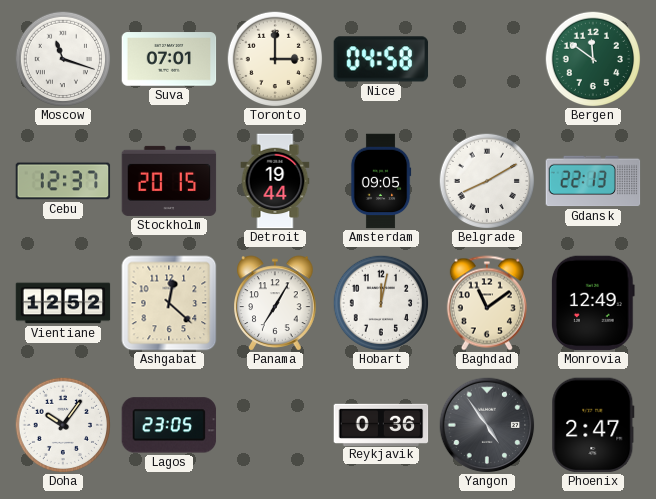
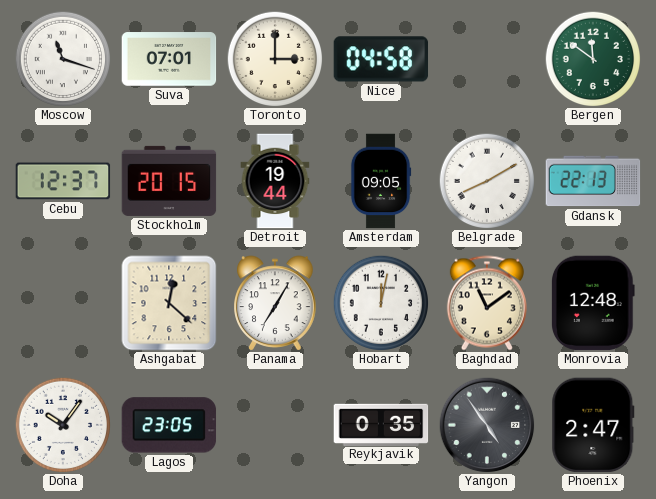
Vientiane: 12:52 -> none
Monrovia: 12:49 -> 12:48
Reykjavik: 0:36 -> 0:35
